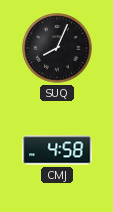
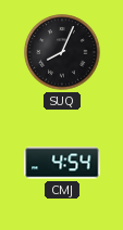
CMJ: 4:58 -> 4:54
